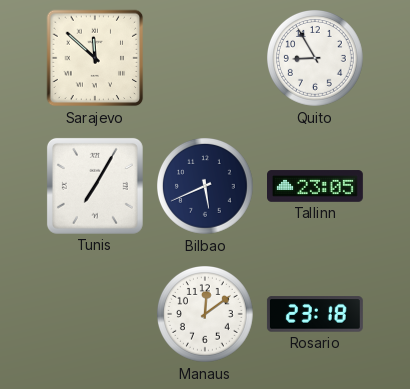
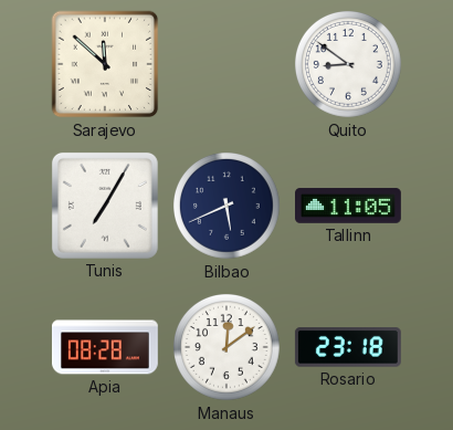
Quito: 8:55 -> 8:51
Tallinn: 23:05 -> 11:05
Apia: none -> 08:28
